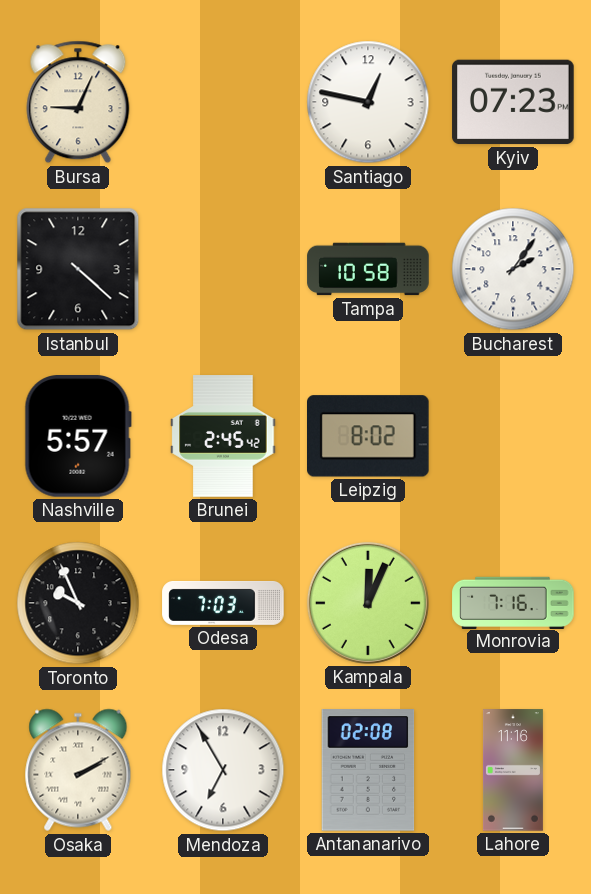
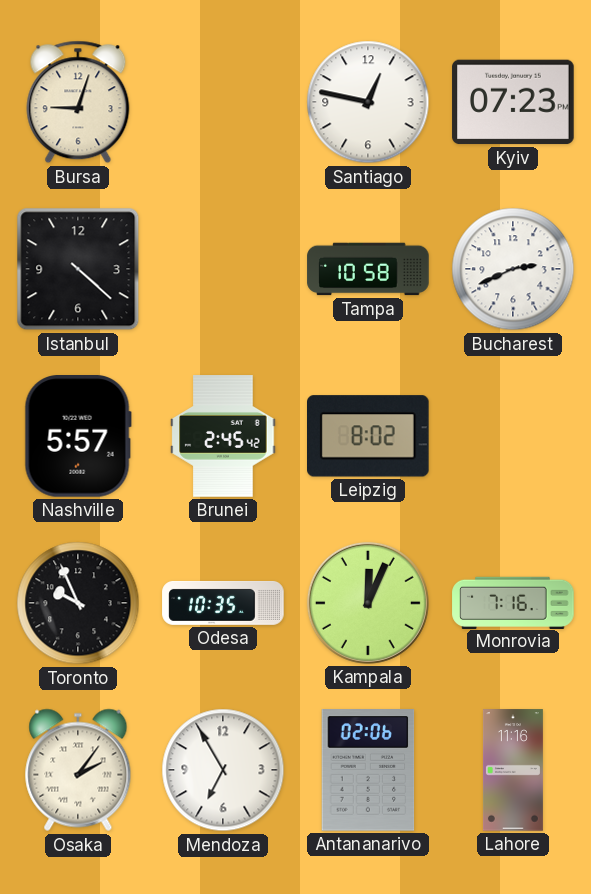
Bursa: 9:04 -> 9:03
Bucharest: 2:06 -> 2:41
Odesa: 7:03 -> 10:35
Osaka: 2:10 -> 2:06
Antananarivo: 02:08 -> 02:06
